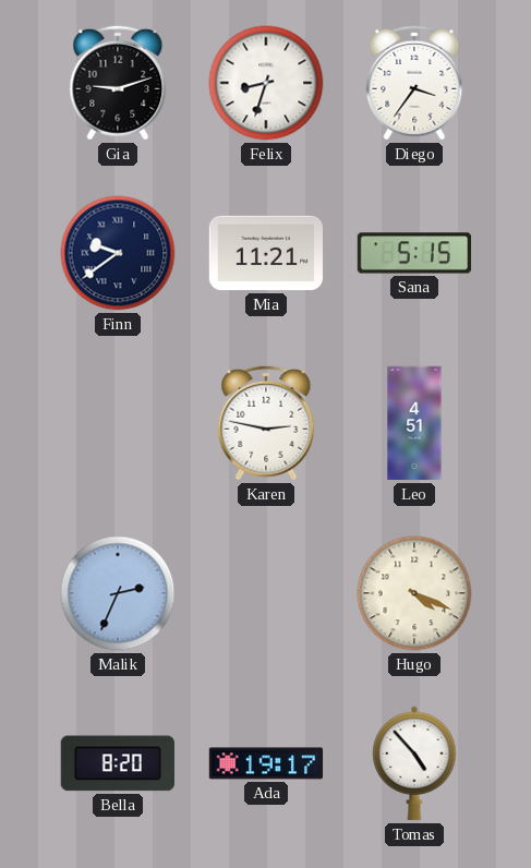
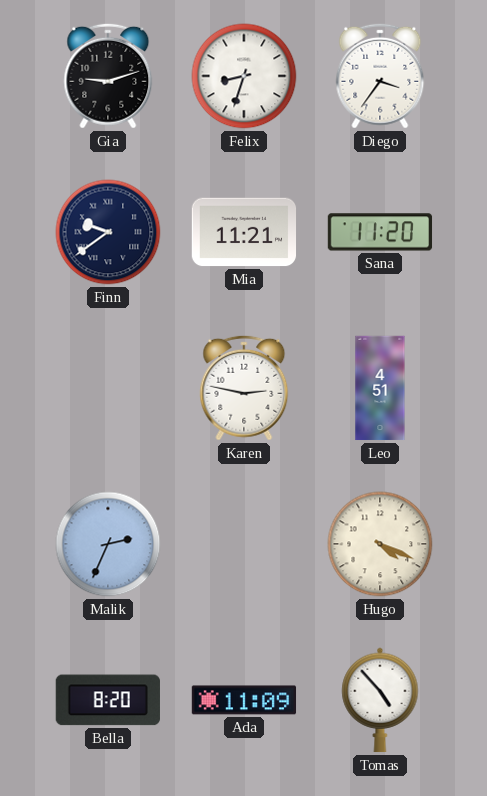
Sana: 5:15 -> 11:20
Ada: 19:17 -> 11:09
